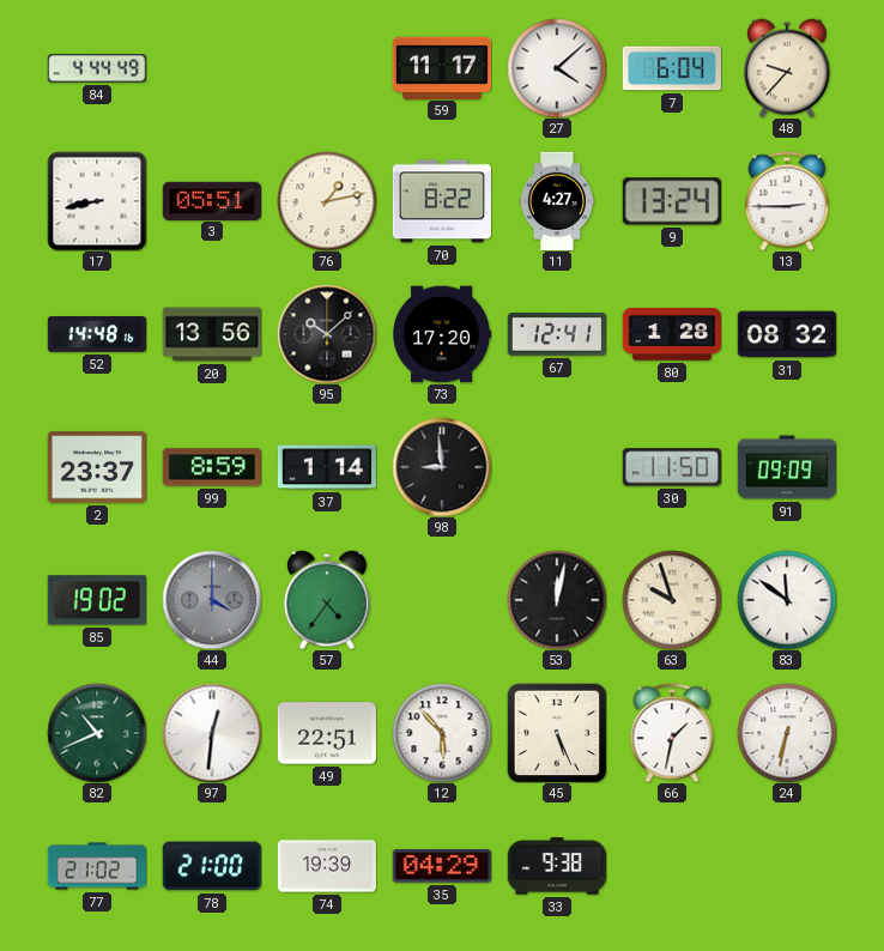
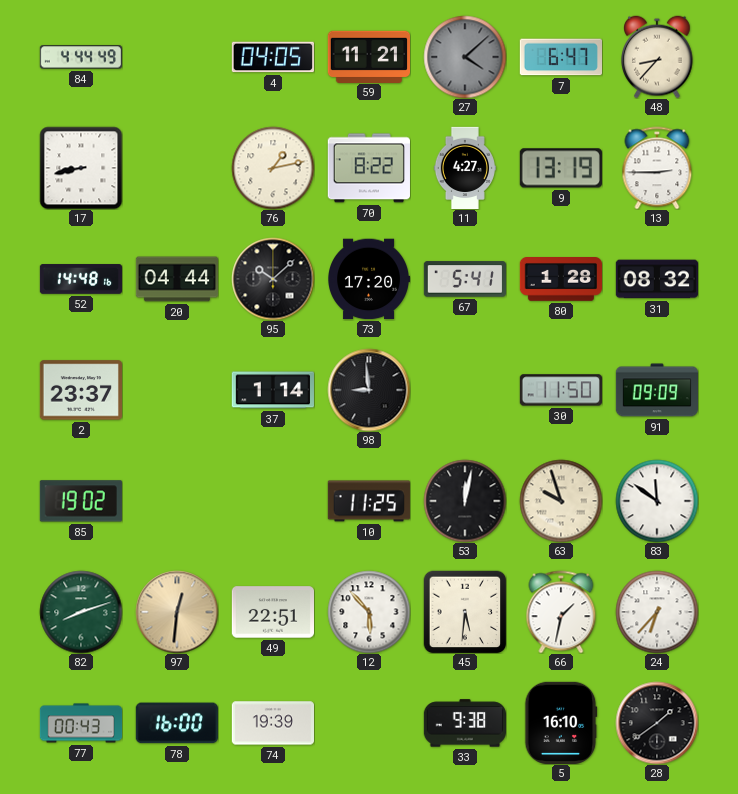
4: none -> 04:05
59: 11:17 -> 11:21
27 dial: white -> grey
7: 6:04 -> 6:47
48: 9:37 -> 8:37
3: 05:51 -> none
9: 13:24 -> 13:19
20: 13:56 -> 04:44
67: 12:41 -> 5:41
99: 8:59 -> none
44: 4:00 -> none
57: 4:36 -> none
10: none -> 11:25
82: 10:41 -> 8:12
97 dial: white -> champagne
45: 5:26 -> 5:31
24: 6:32 -> 6:37
77: 21:02 -> 00:43
78: 21:00 -> 16:00
35: 04:29 -> none
5: none -> 16:10
28: none -> 1:39
